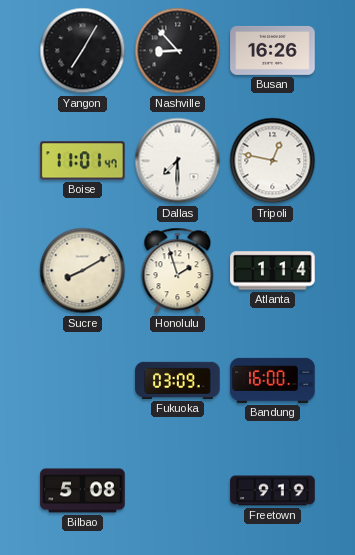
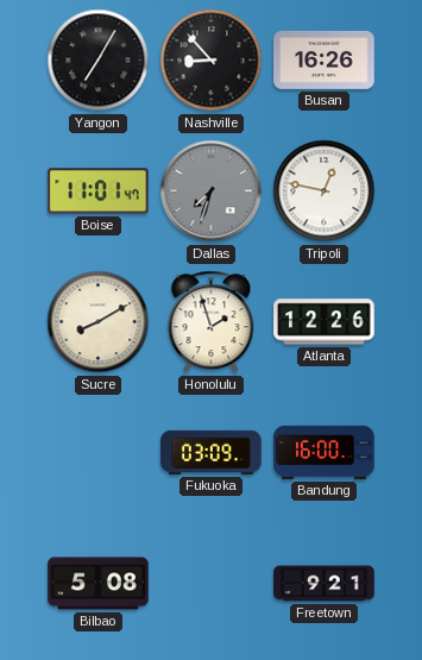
Dallas: 7:30 -> 7:33
Dallas dial: white -> grey
Atlanta: 1:14 -> 12:26
Freetown: 9:19 -> 9:21
